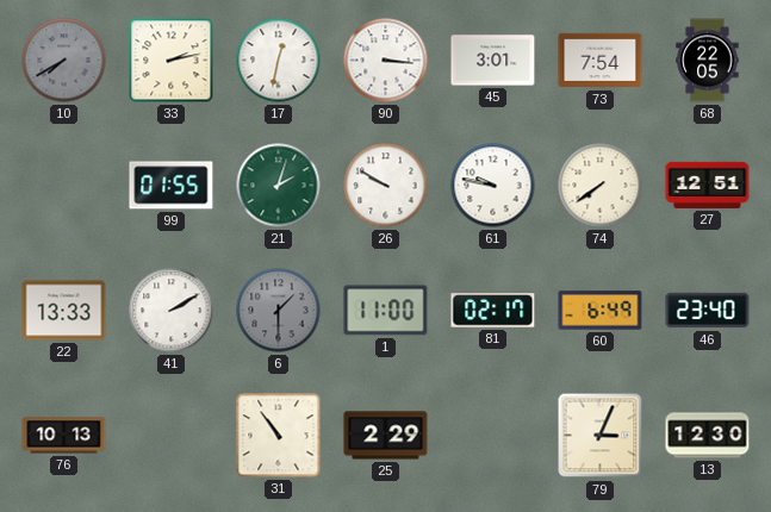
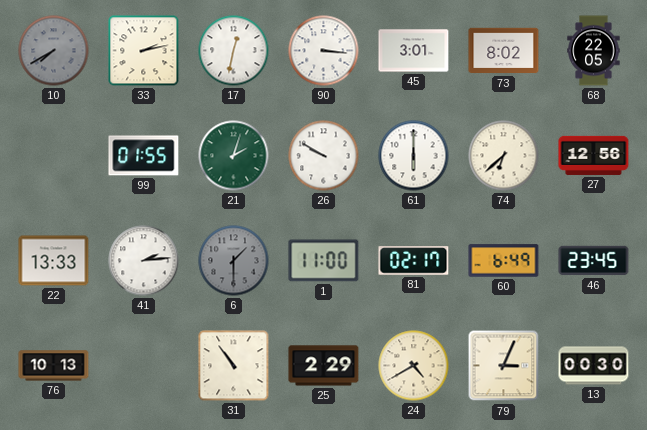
73: 7:54 -> 8:02
61: 9:47 -> 6:00
74: 7:39 -> 6:38
27: 12:51 -> 12:56
41: 2:10 -> 2:14
46: 23:40 -> 23:45
24: none -> 4:40
13: 12:30 -> 00:30
